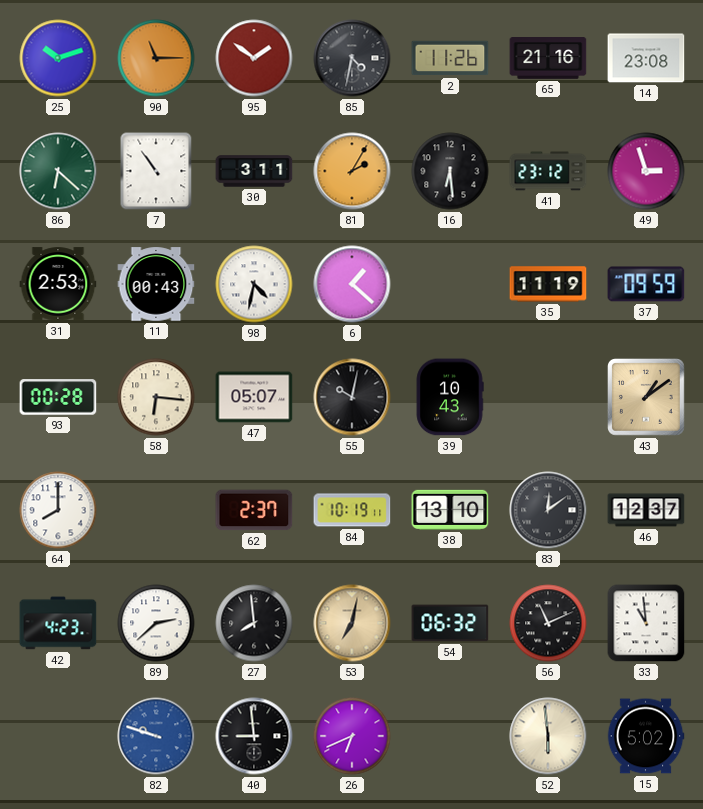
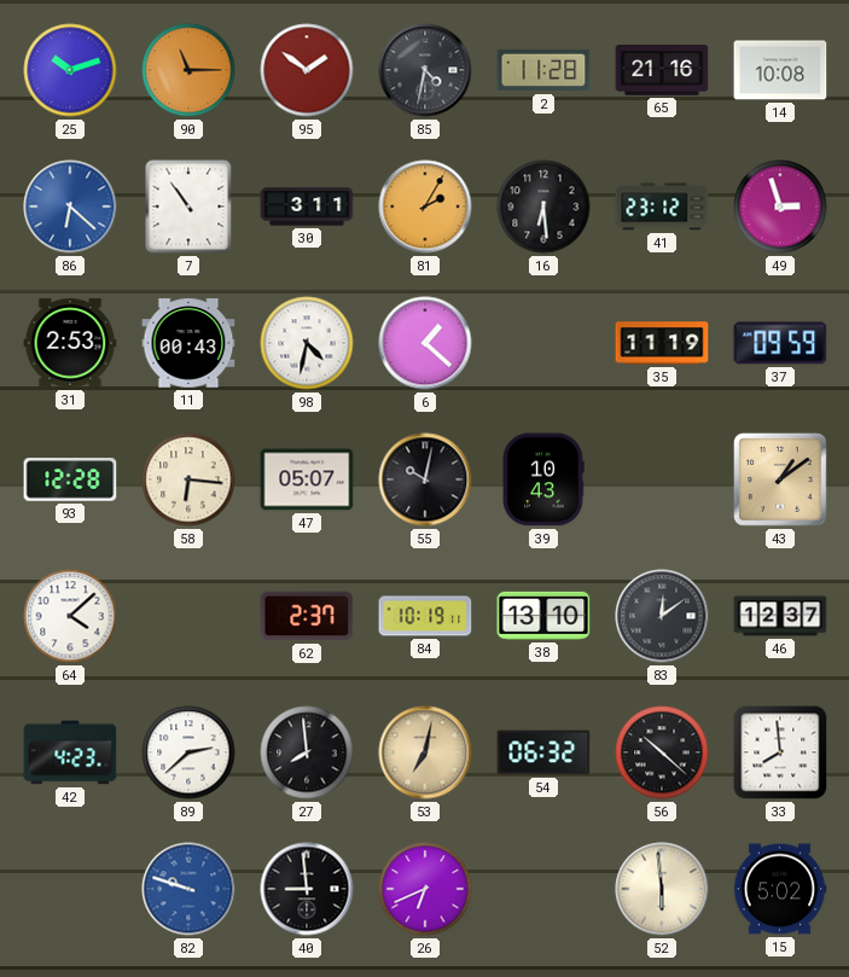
2: 11:26 -> 11:28
14: 23:08 -> 10:08
86 dial: green -> blue
93: 00:28 -> 12:28
64: 8:00 -> 4:08
56: 11:11 -> 10:22
33: 10:59 -> 7:59
